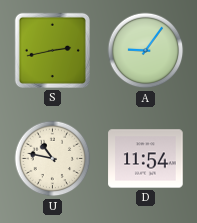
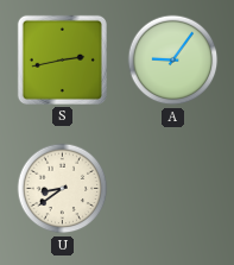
U: 10:47 -> 8:39
D: 11:54 -> none
